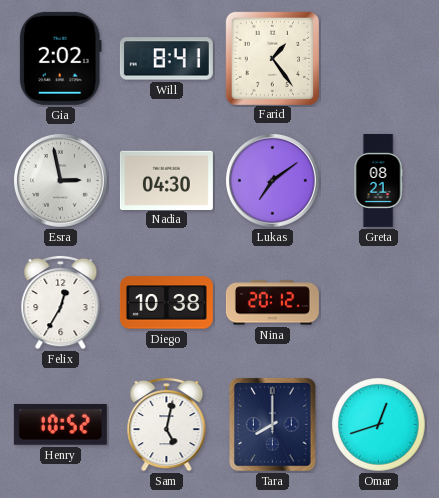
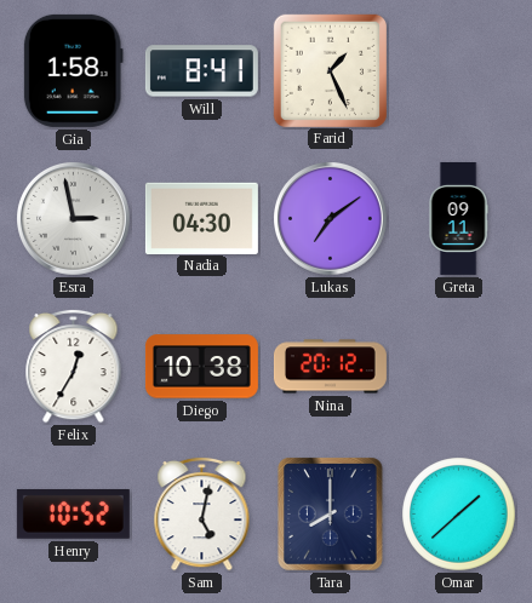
Gia: 2:02 -> 1:58
Farid: 1:24 -> 1:26
Greta: 08:21 -> 09:11
Omar: 12:42 -> 1:38
